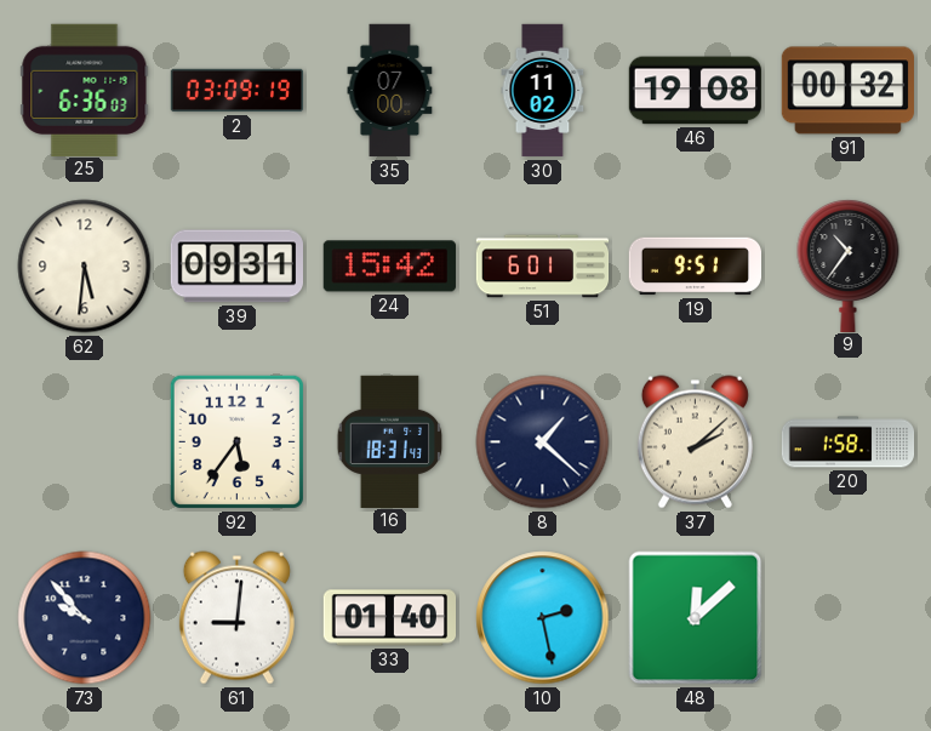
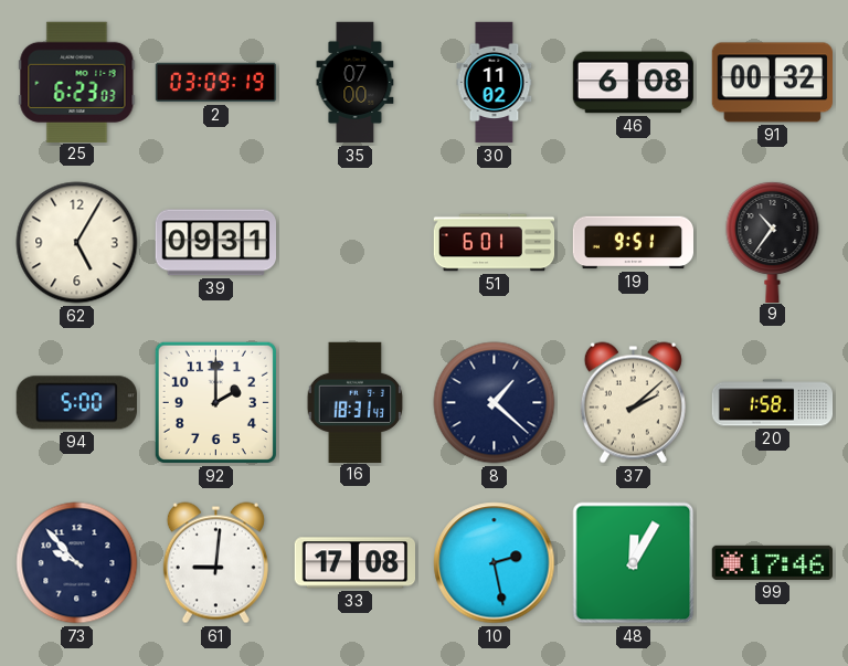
25: 6:36 -> 6:23
46: 19:08 -> 6:08
62: 5:31 -> 5:05
24: 15:42 -> none
94: none -> 5:00
92: 5:36 -> 2:00
33: 01:40 -> 17:08
48: 12:08 -> 12:05
99: none -> 17:46
